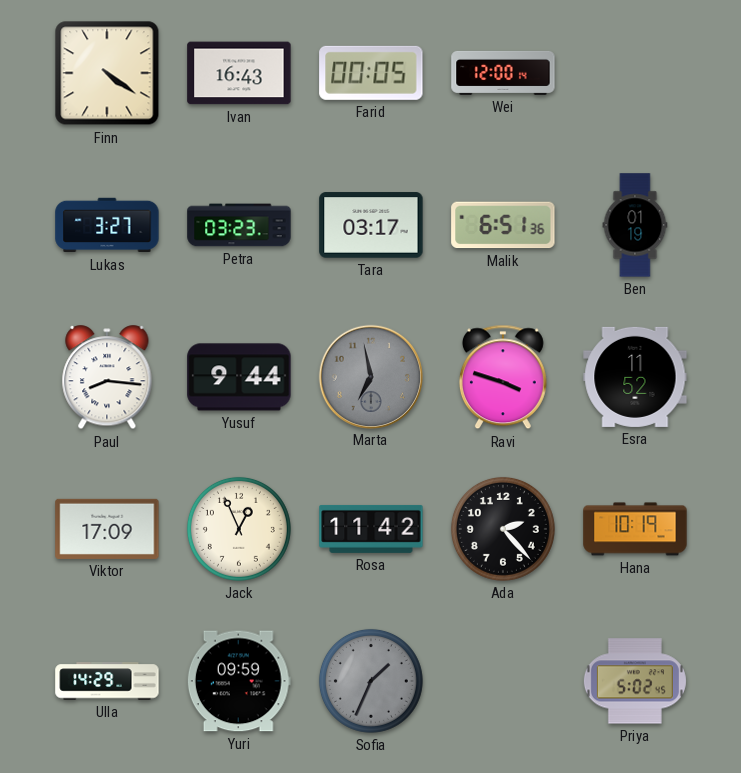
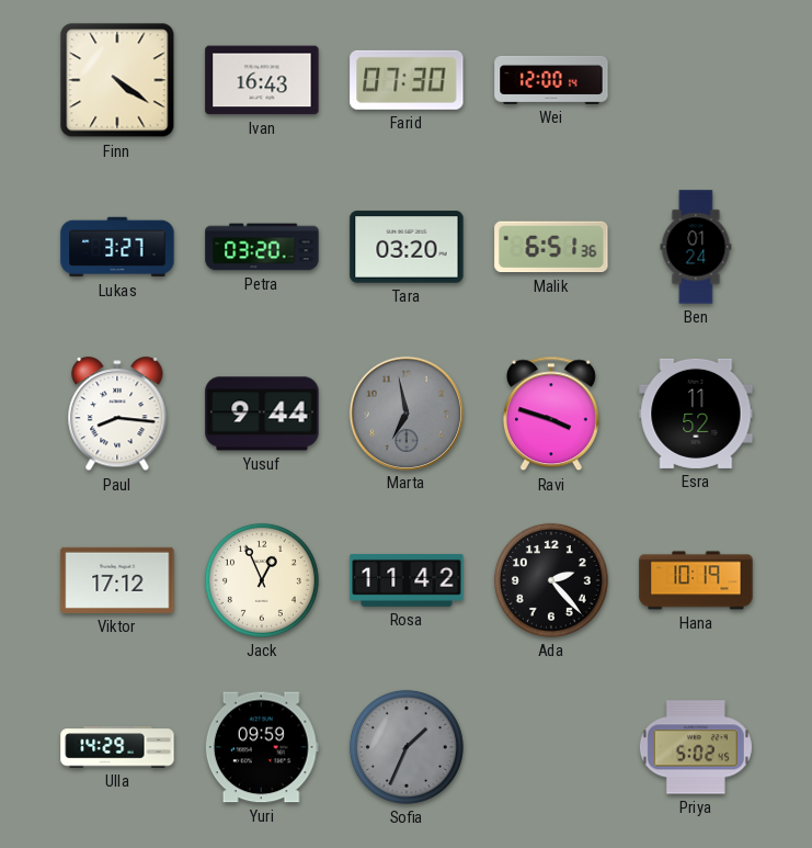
Farid: 00:05 -> 07:30
Petra: 03:23 -> 03:20
Tara: 03:17 -> 03:20
Ben: 01:19 -> 01:24
Viktor: 17:09 -> 17:12
